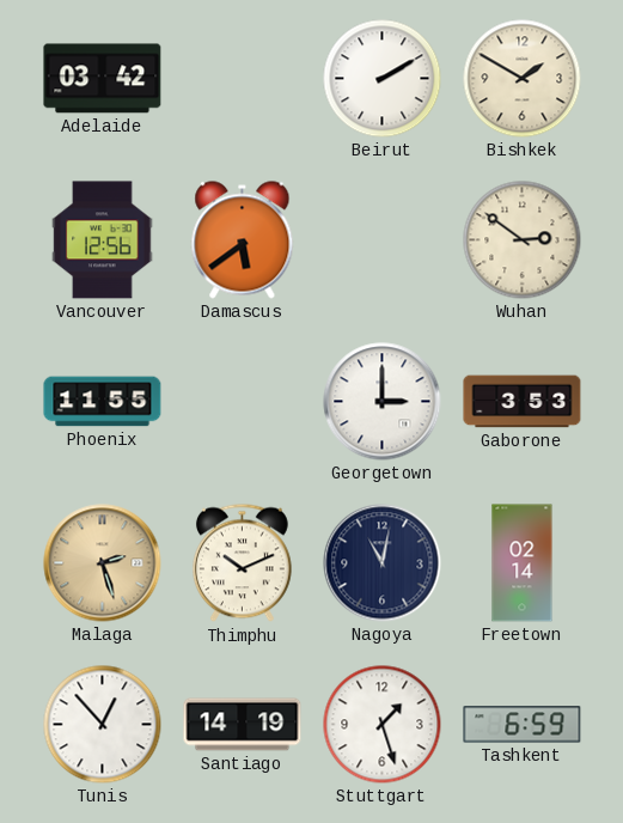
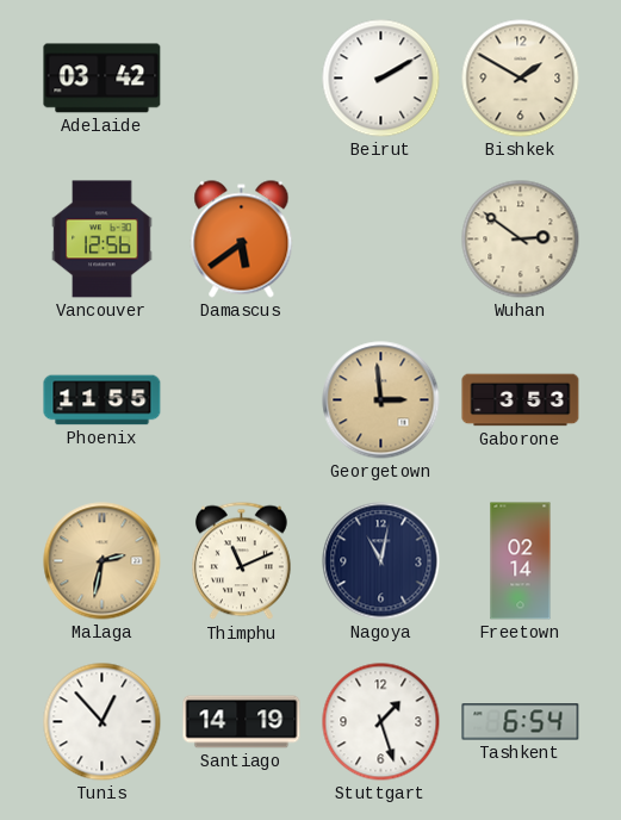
Georgetown: 3:00 -> 2:59
Georgetown dial: white -> champagne
Malaga: 2:27 -> 2:32
Thimphu: 10:11 -> 11:11
Tashkent: 6:59 -> 6:54
